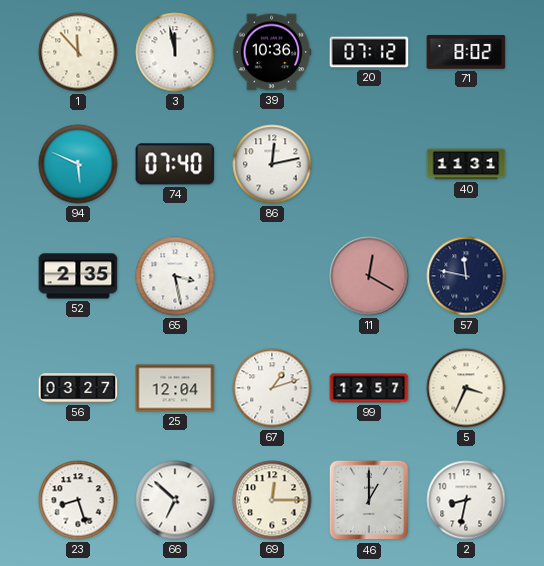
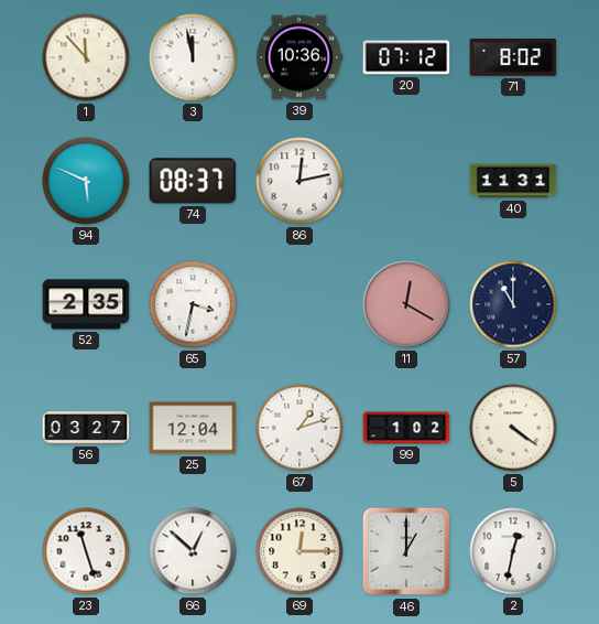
74: 07:40 -> 08:37
65: 3:28 -> 3:32
57: 11:47 -> 11:00
99: 12:57 -> 1:02
5: 3:34 -> 4:21
23: 8:27 -> 11:27
66: 6:52 -> 12:52
2: 8:32 -> 12:32
